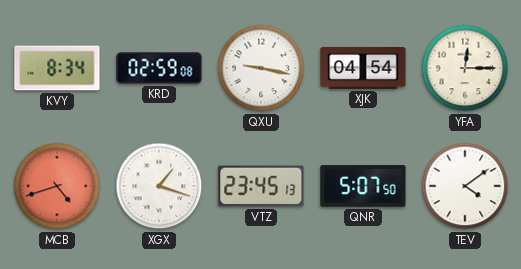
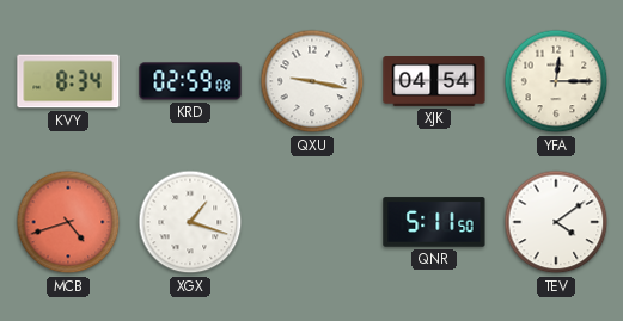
VTZ: 23:45 -> none
QNR: 5:07 -> 5:11
